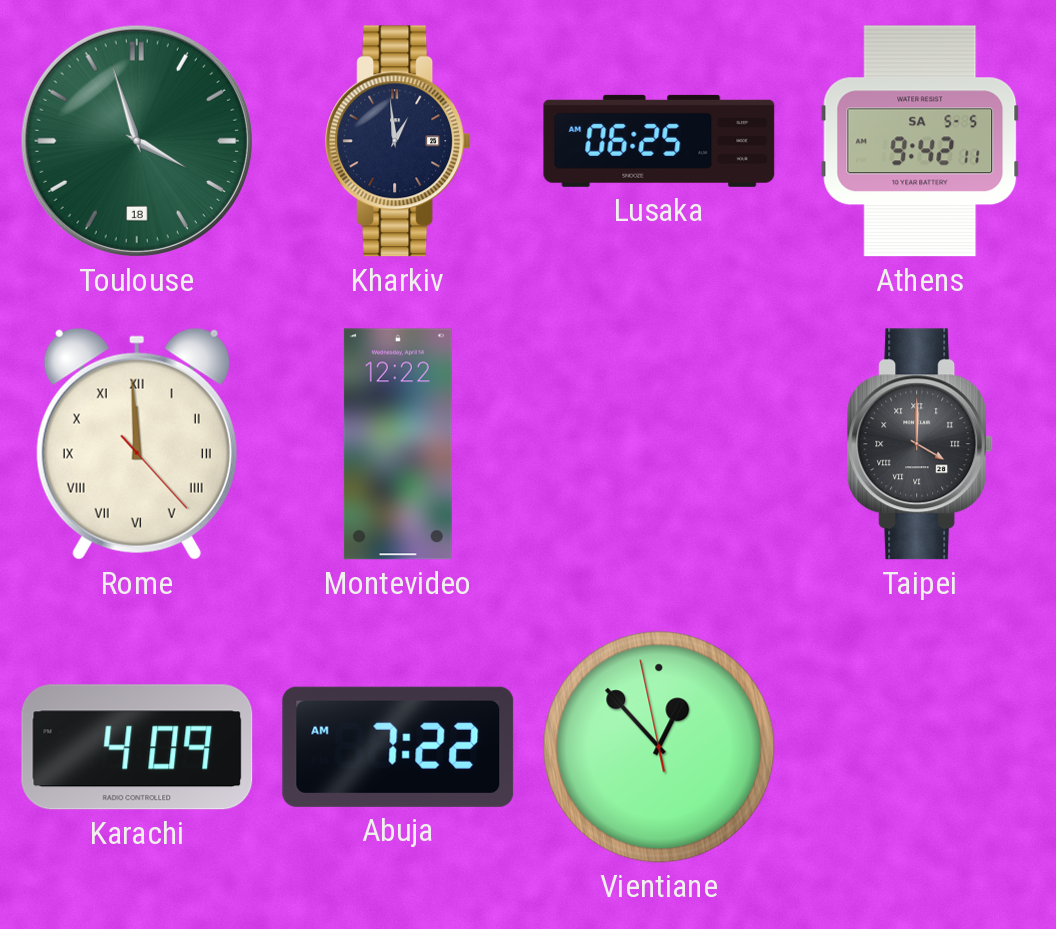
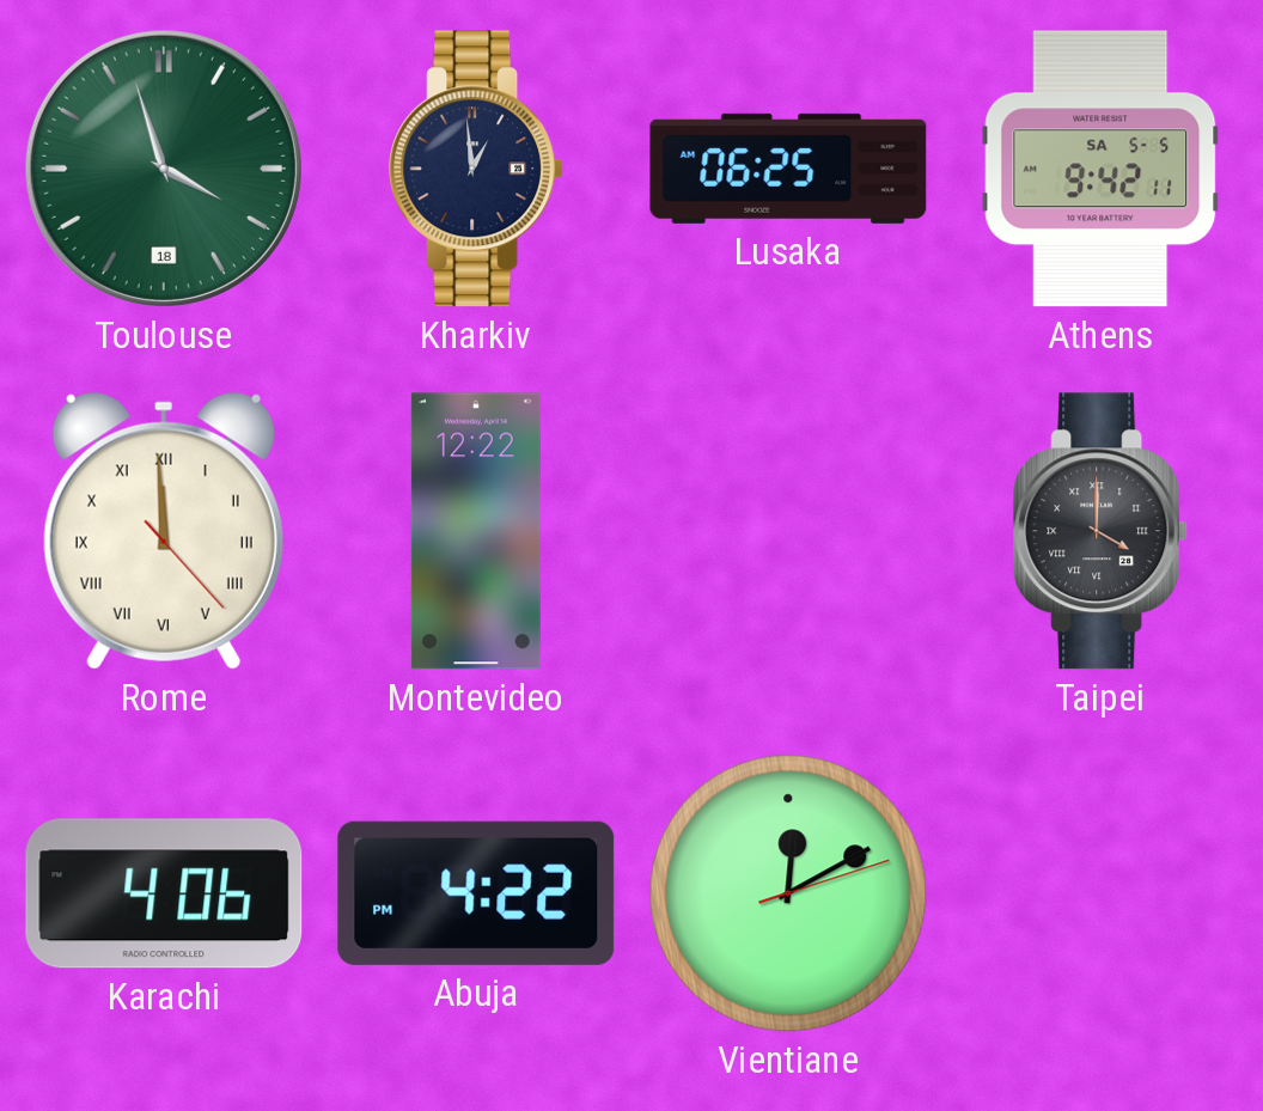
Karachi: 4:09 -> 4:06
Abuja: 7:22 -> 4:22
Vientiane: 12:52 -> 12:10
